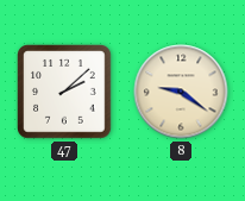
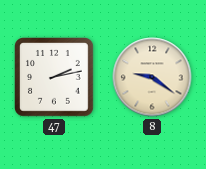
47: 2:08 -> 2:13
